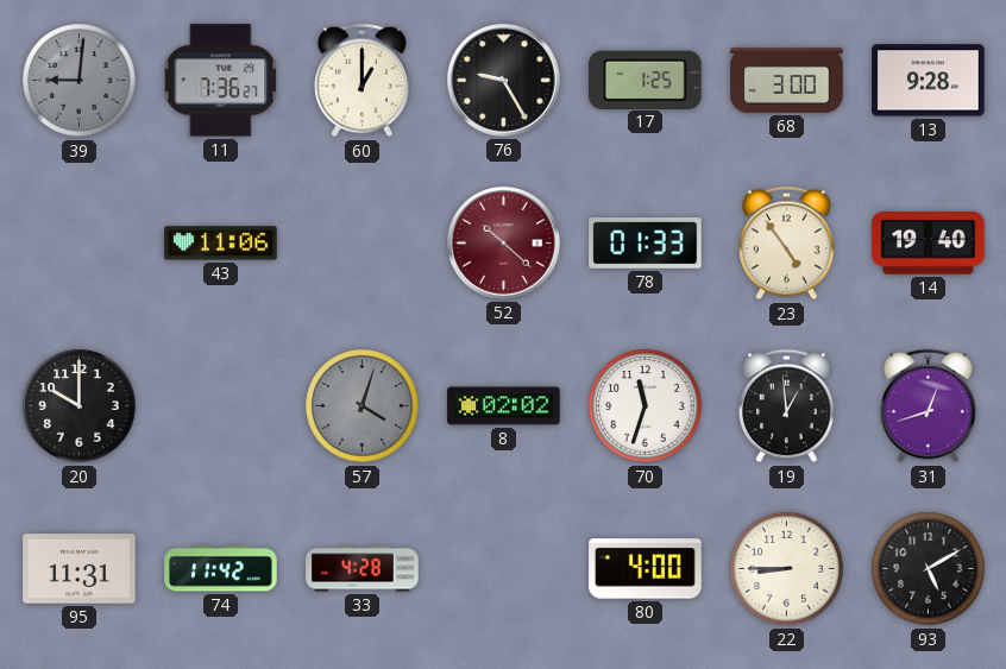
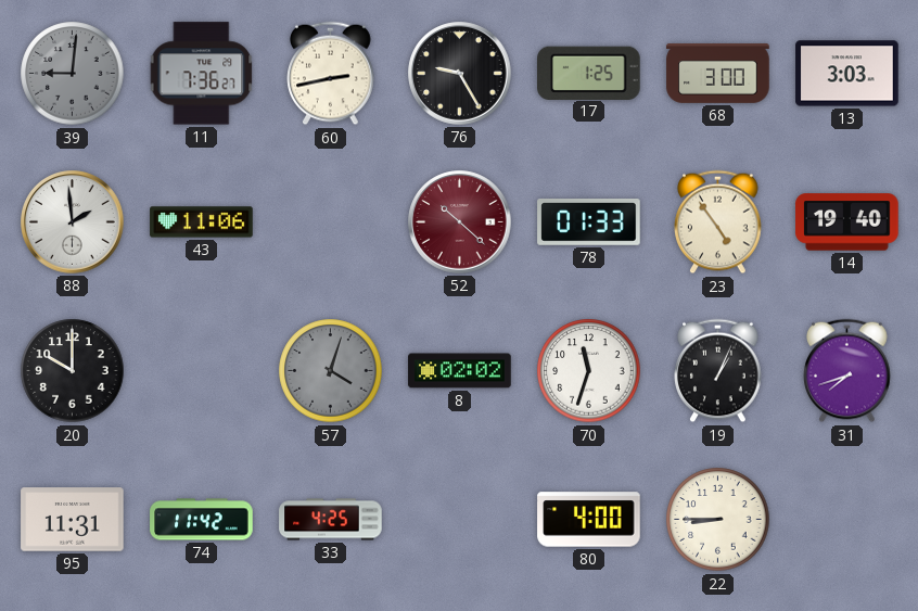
60: 1:00 -> 2:43
13: 9:28 -> 3:03
88: none -> 1:59
19: 12:59 -> 1:04
31: 12:42 -> 7:42
33: 4:28 -> 4:25
93: 5:10 -> none
